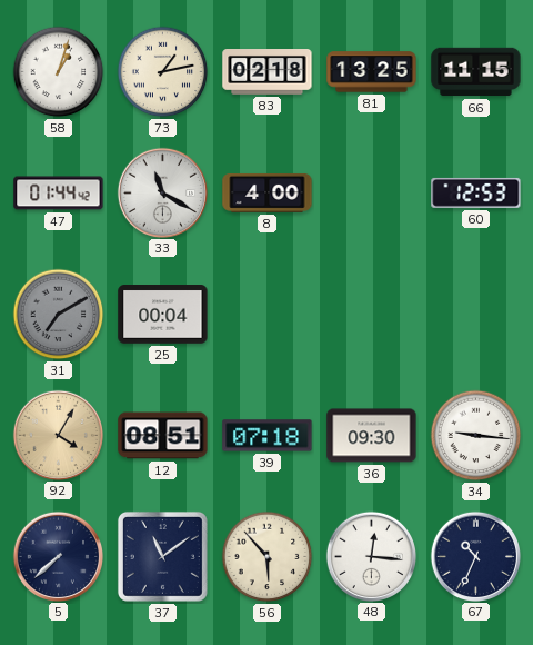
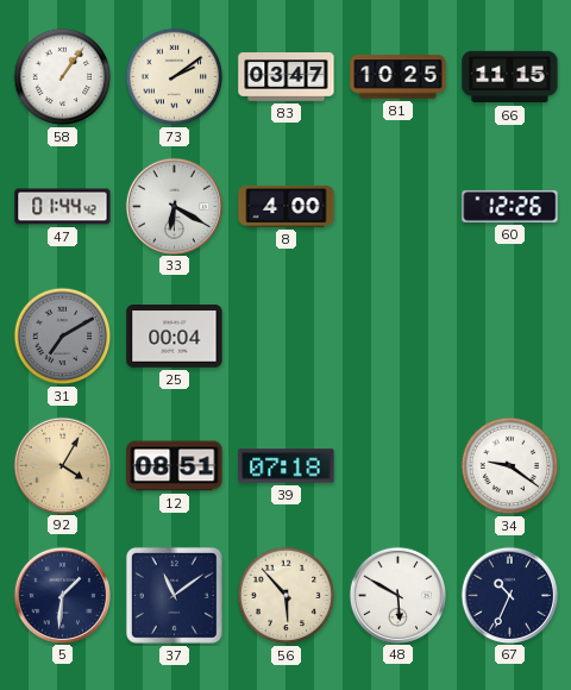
58: 1:03 -> 1:06
73: 1:13 -> 2:09
83: 02:18 -> 03:47
81: 13:25 -> 10:25
33: 11:20 -> 6:20
60: 12:53 -> 12:26
36: 09:30 -> none
34: 9:16 -> 9:21
5: 7:38 -> 1:31
48: 12:16 -> 5:50
